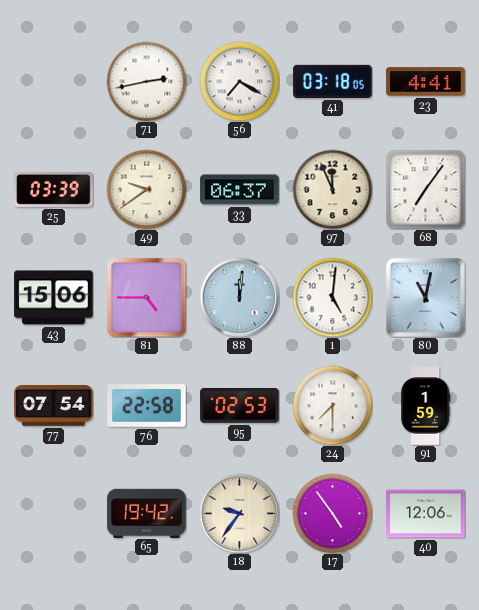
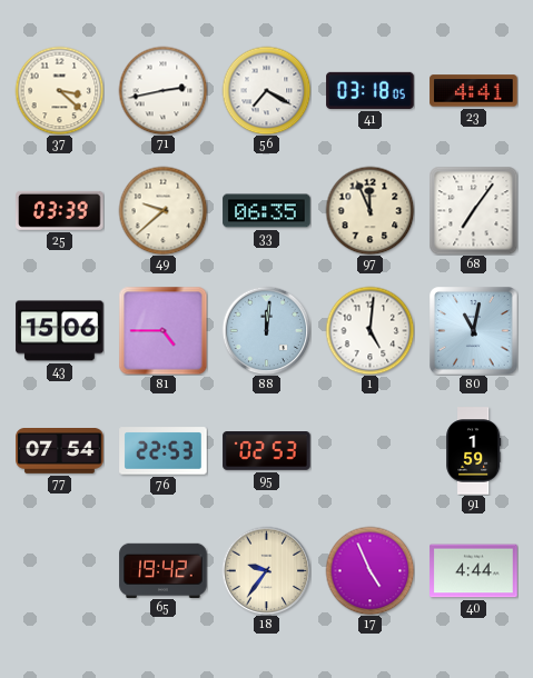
37: none -> 3:22
49: 9:39 -> 9:38
33: 06:37 -> 06:35
76: 22:58 -> 22:53
24: 7:30 -> none
17: 4:54 -> 4:56
40: 12:06 -> 4:44
